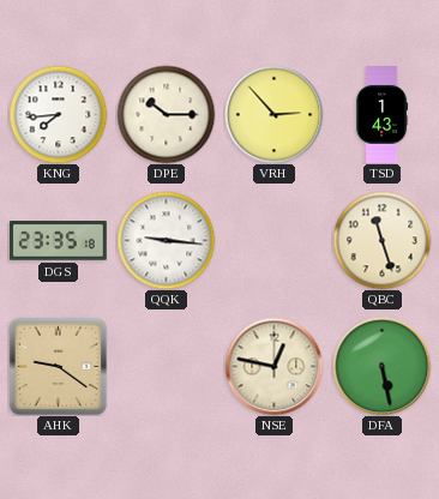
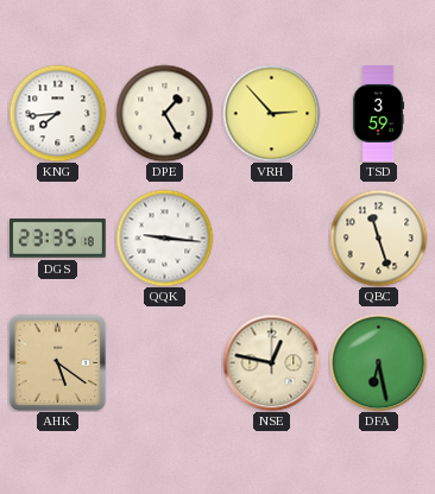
DPE: 10:15 -> 1:25
TSD: 1:43 -> 3:59
AHK: 9:21 -> 5:21
DFA: 5:28 -> 6:28
